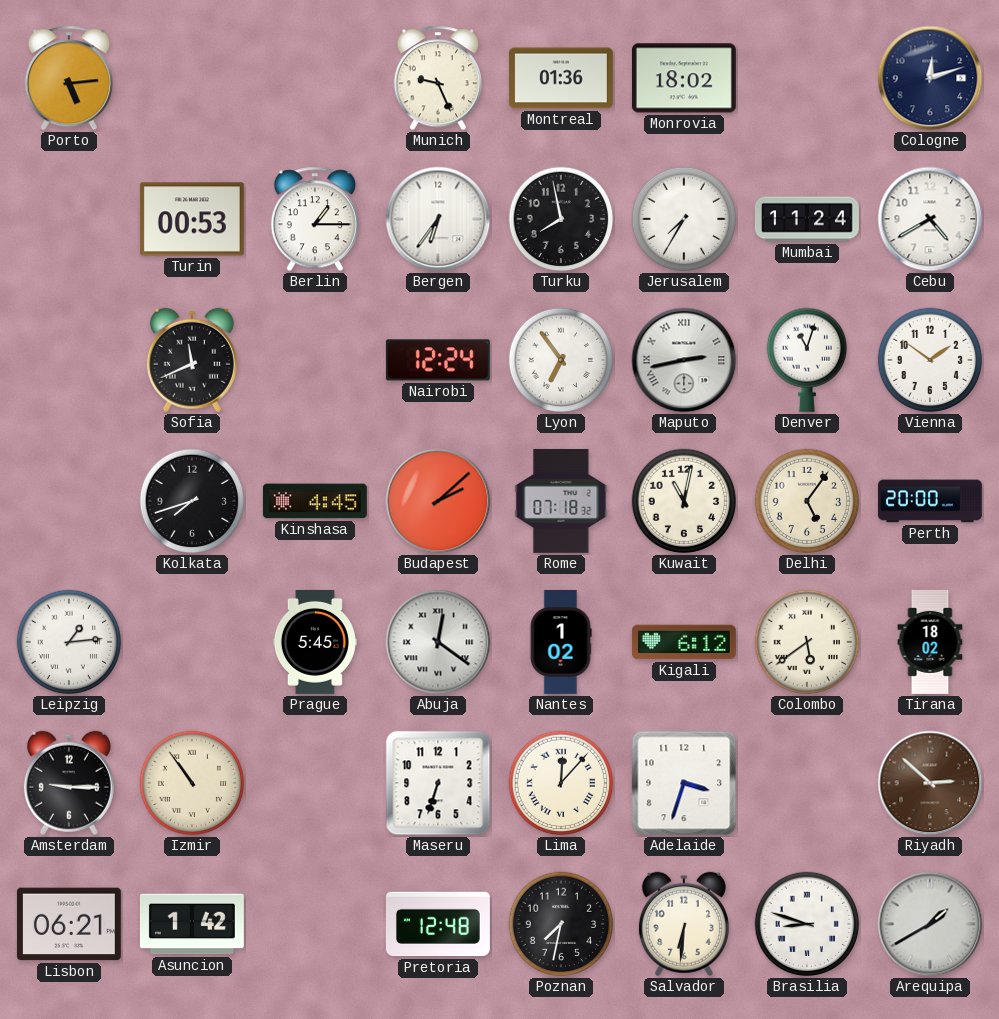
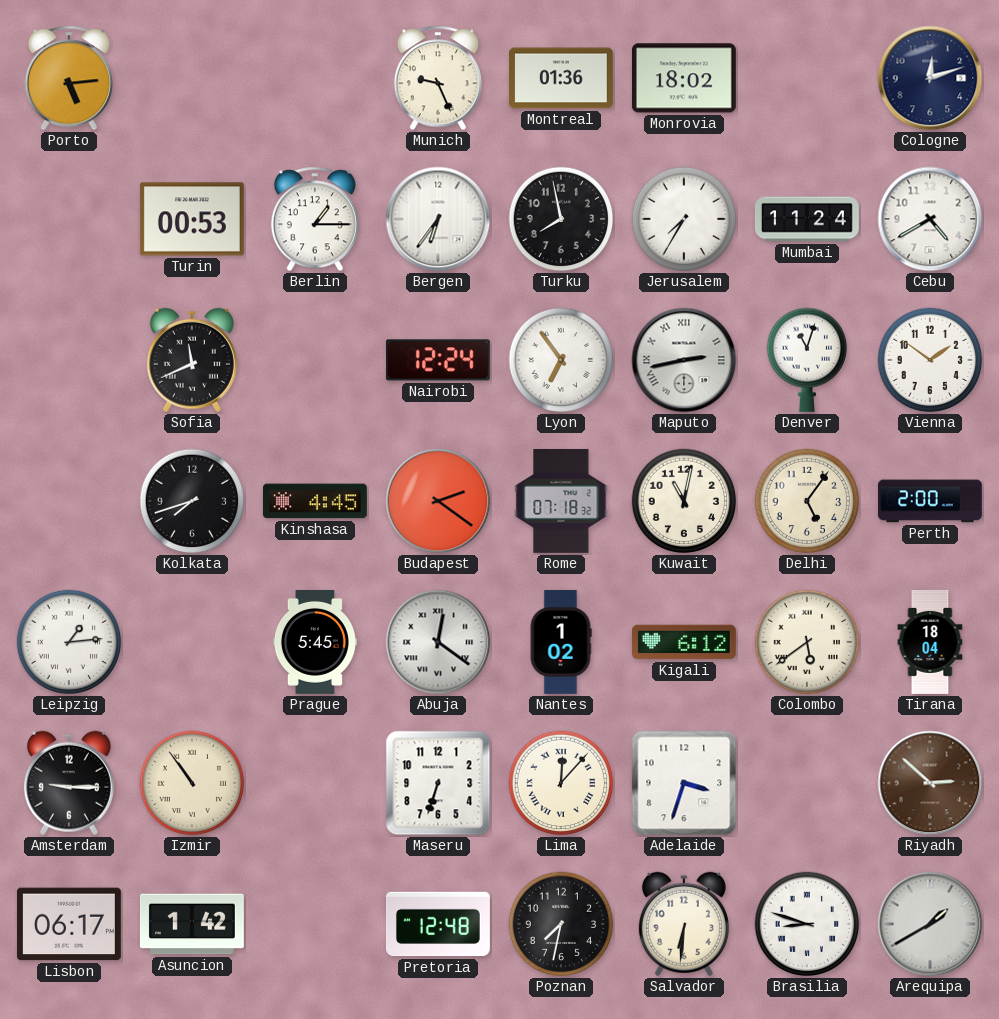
Budapest: 2:08 -> 2:21
Perth: 20:00 -> 2:00
Tirana: 18:02 -> 18:04
Lisbon: 06:21 -> 06:17
